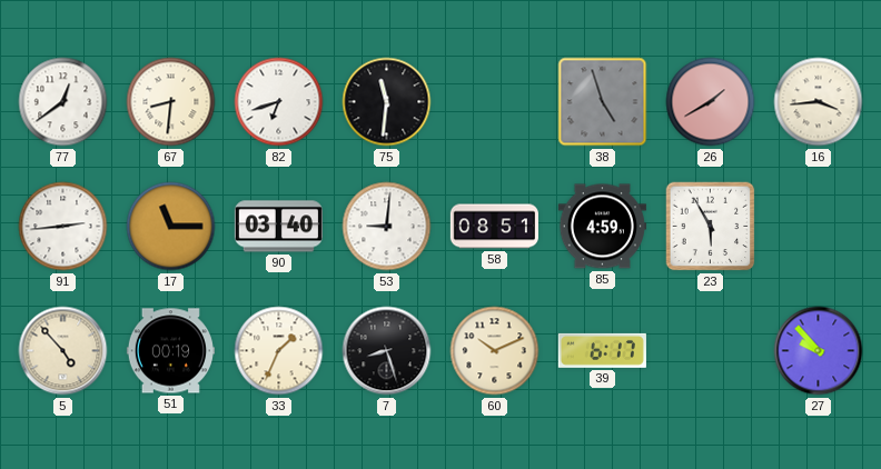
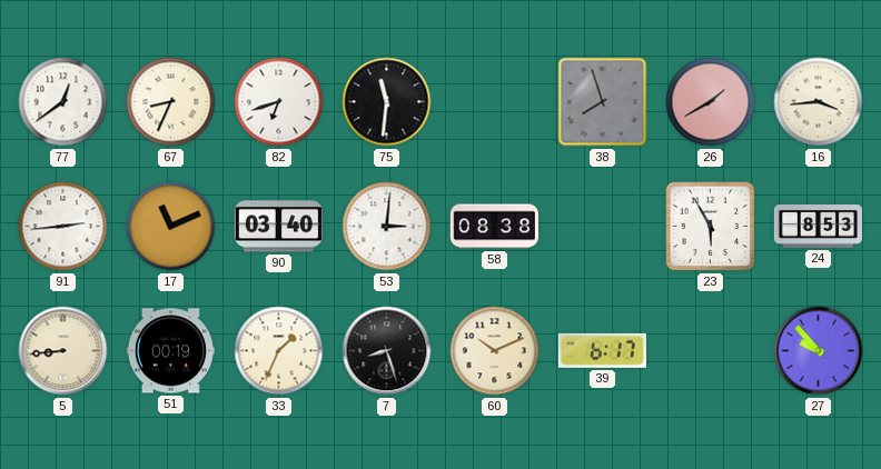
67: 8:31 -> 8:34
38: 4:57 -> 7:57
17: 11:15 -> 11:11
53: 9:01 -> 3:01
58: 08:51 -> 08:38
85: 4:59 -> none
24: none -> 8:53
5: 4:53 -> 8:44
